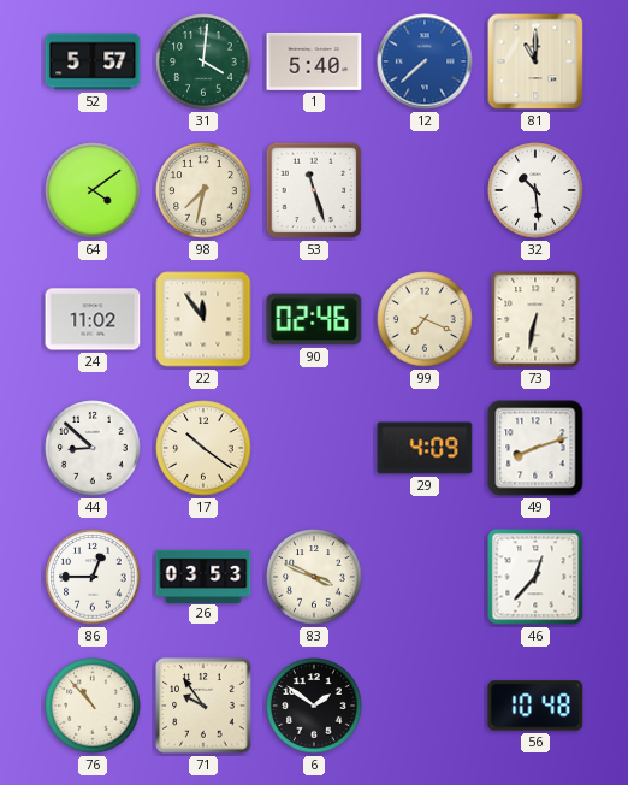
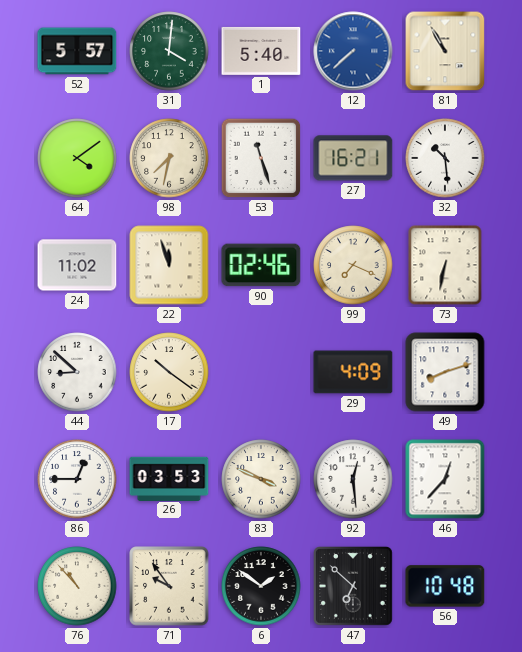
81: 11:00 -> 10:55
27: none -> 16:21
22: 11:54 -> 11:57
92: none -> 12:29
47: none -> 6:52
